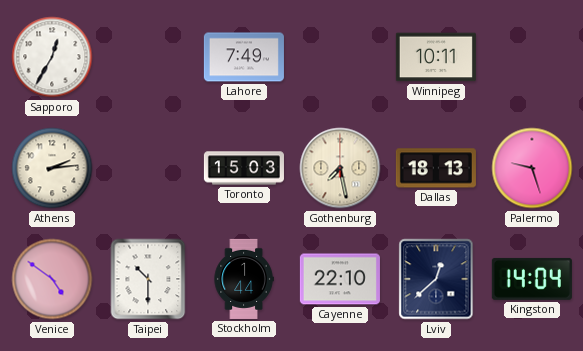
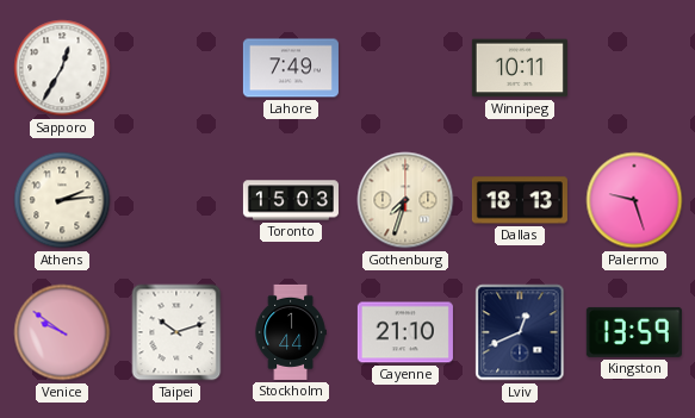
Gothenburg: 7:28 -> 7:33
Venice: 4:51 -> 9:51
Taipei: 10:30 -> 10:12
Cayenne: 22:10 -> 21:10
Lviv: 12:38 -> 12:41
Kingston: 14:04 -> 13:59
